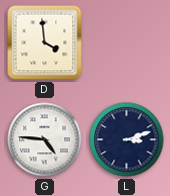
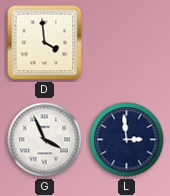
G: 4:46 -> 3:56
L: 3:12 -> 2:59
